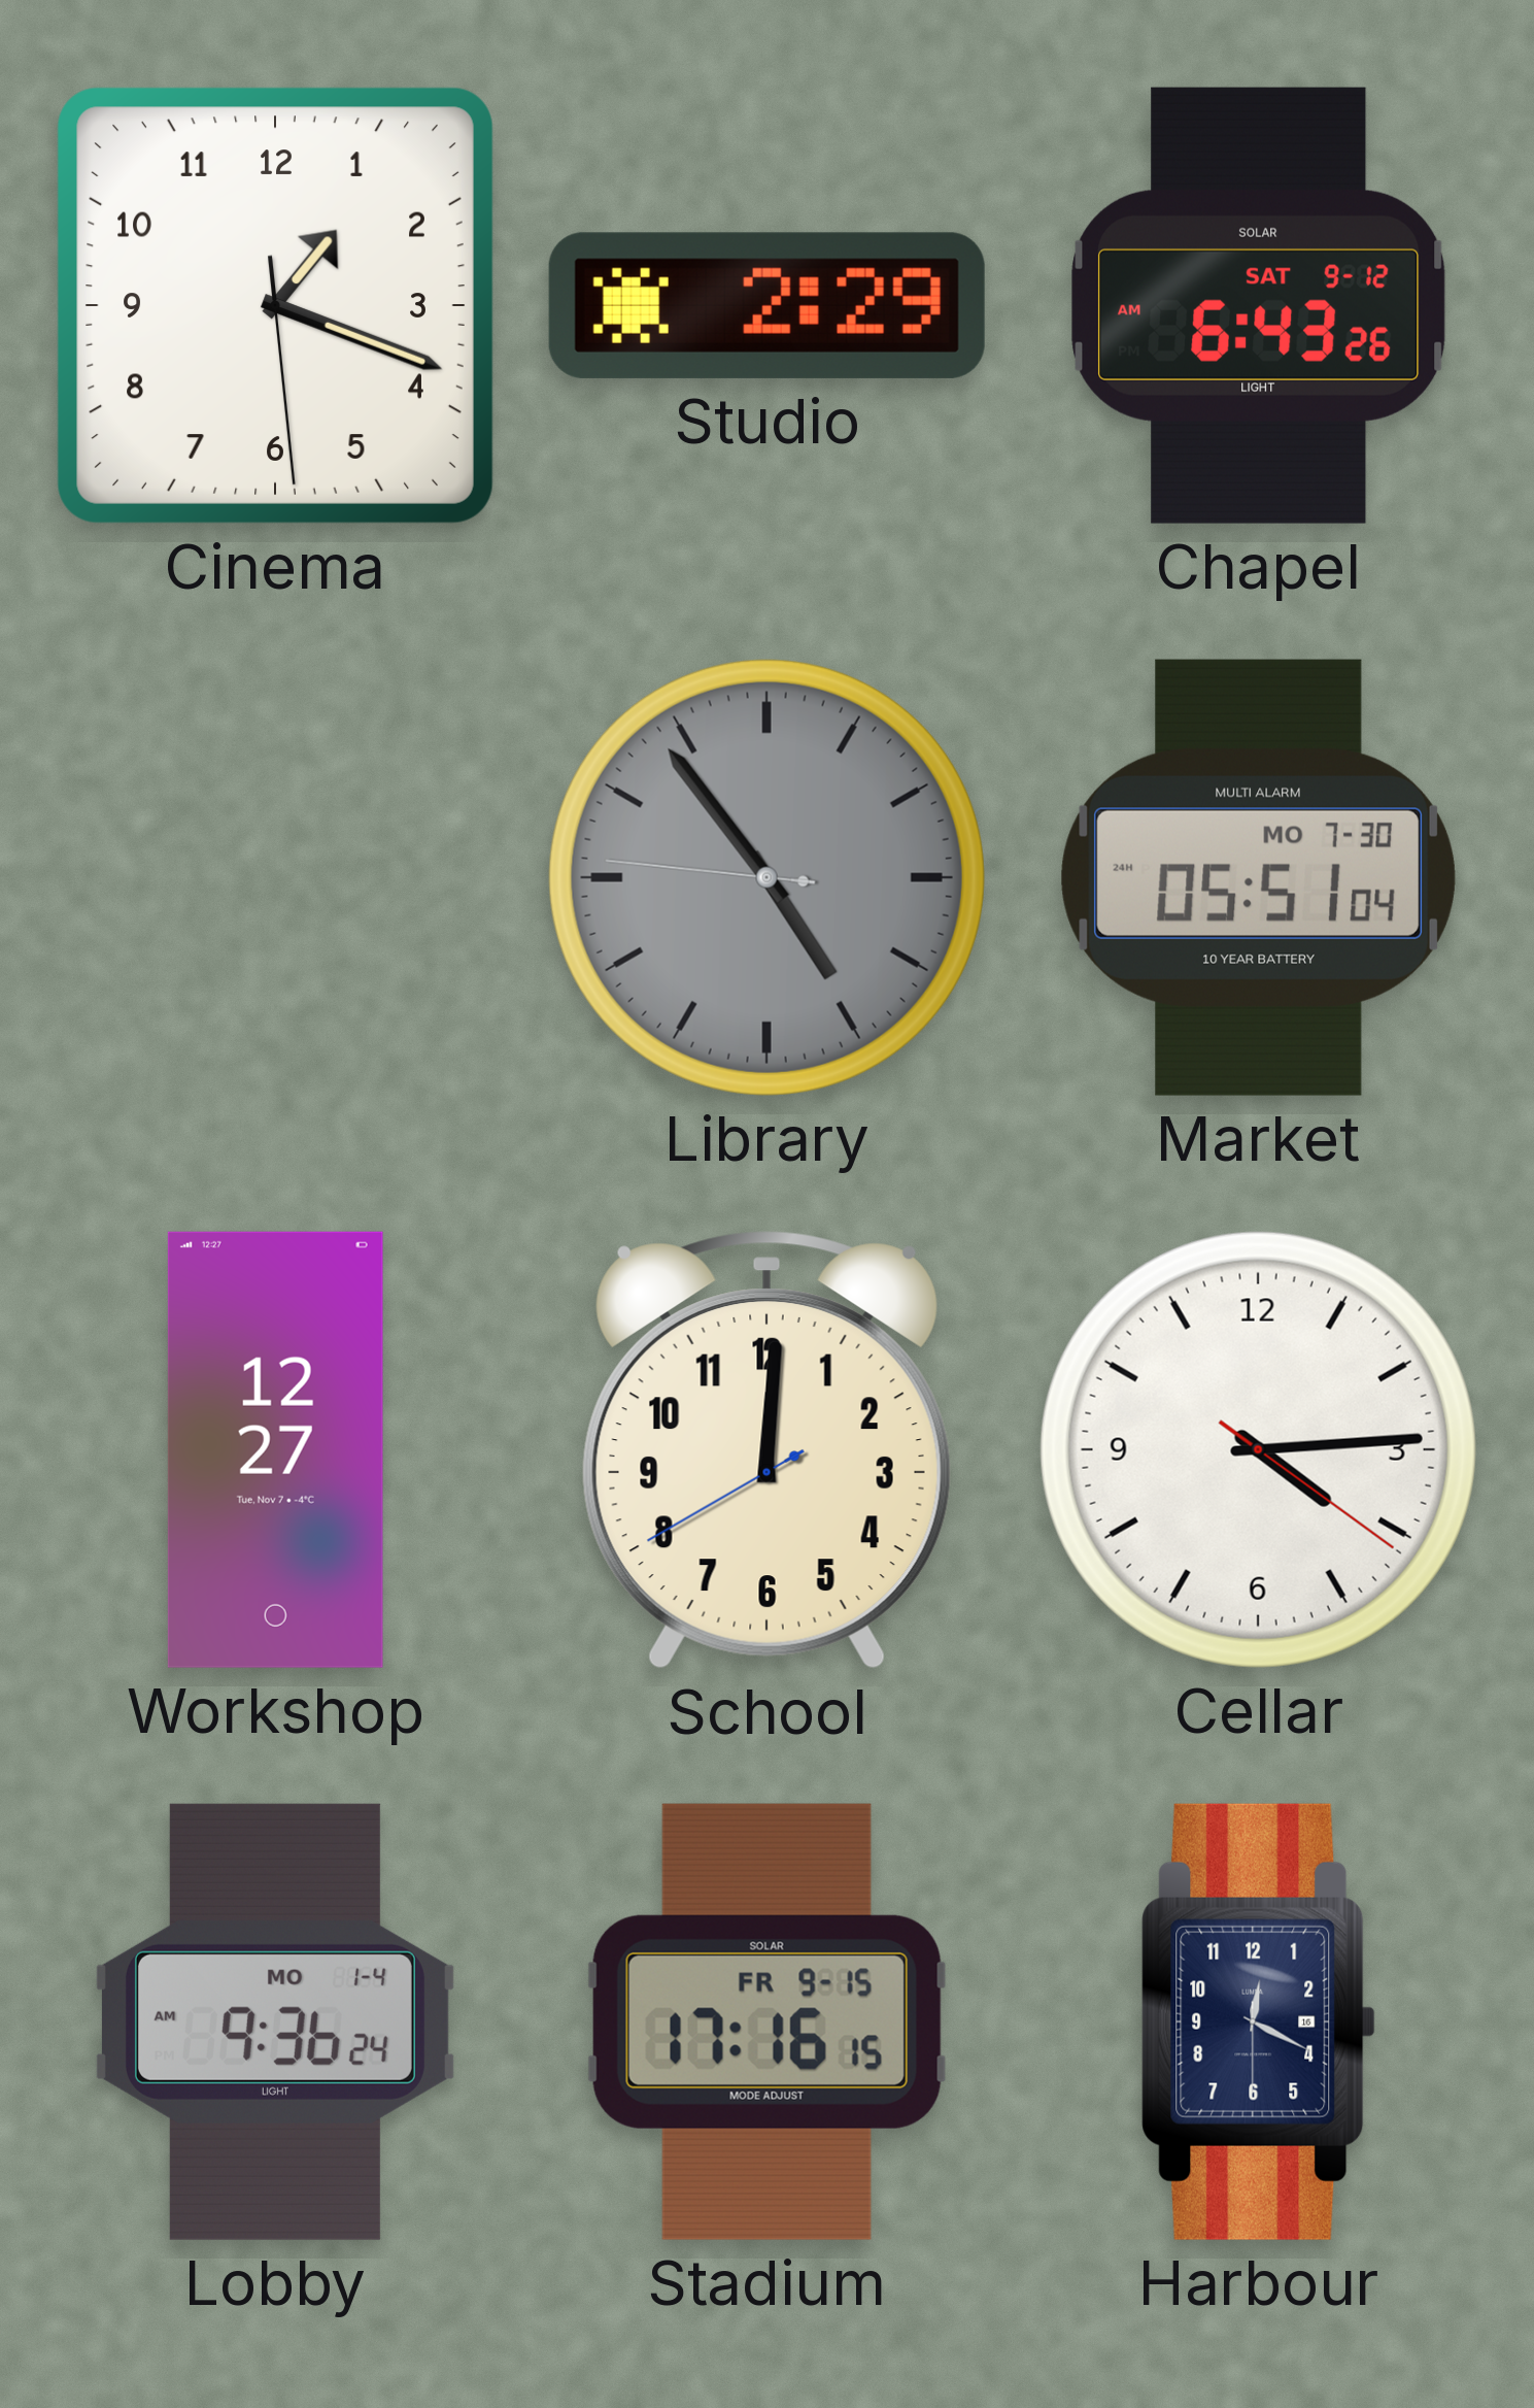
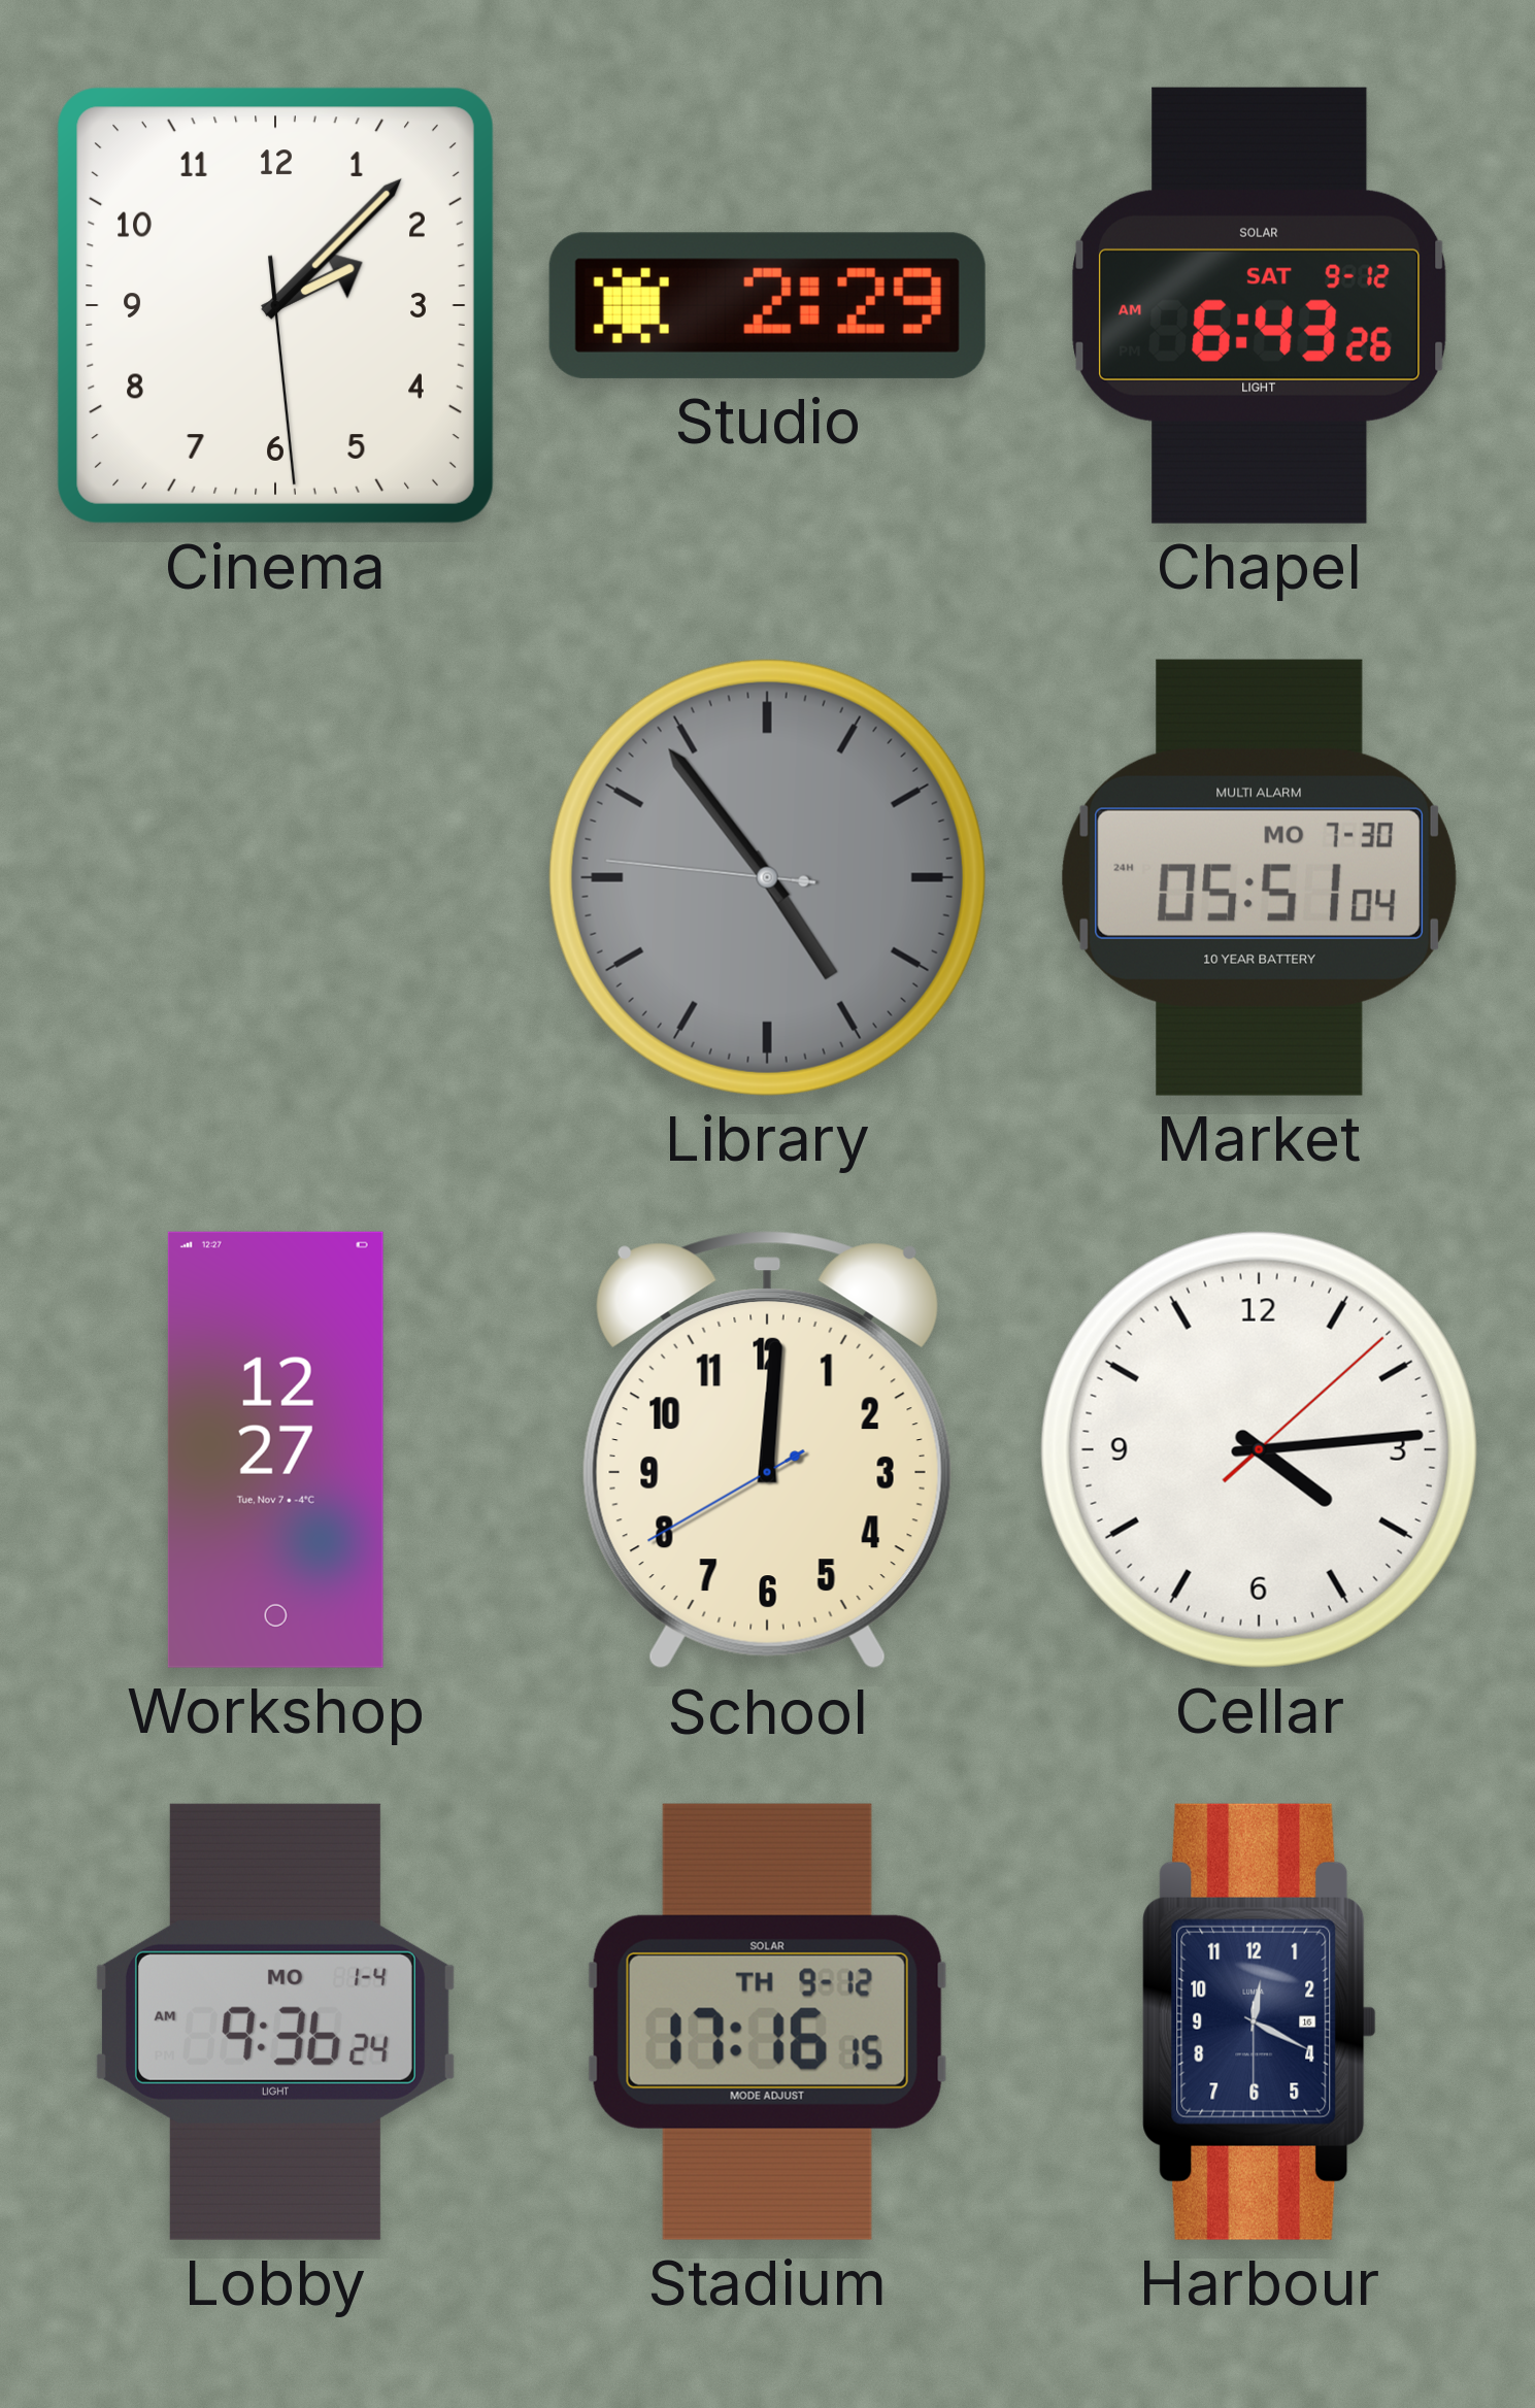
Cinema: 1:18 -> 2:07
Cellar: 4:14:21 -> 4:14:08
Stadium date: FR 9-15 -> TH 9-12
